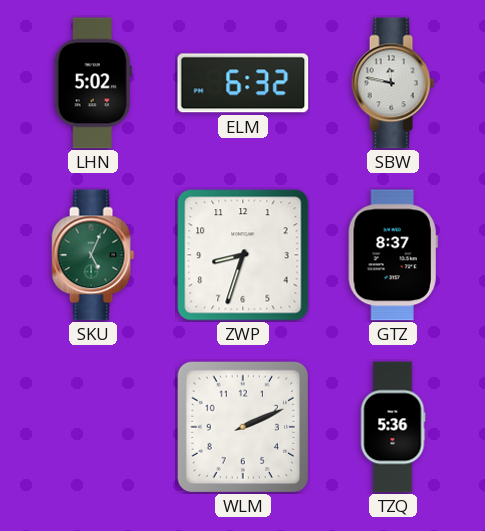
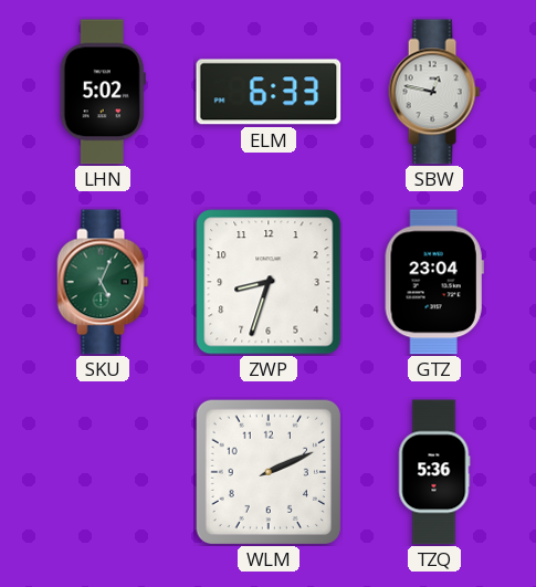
ELM: 6:32 -> 6:33
SBW: 11:47 -> 12:47
GTZ: 8:37 -> 23:04
